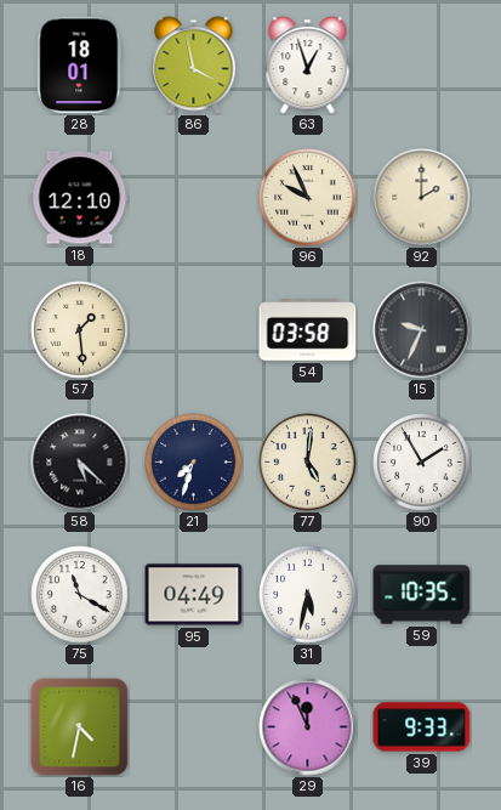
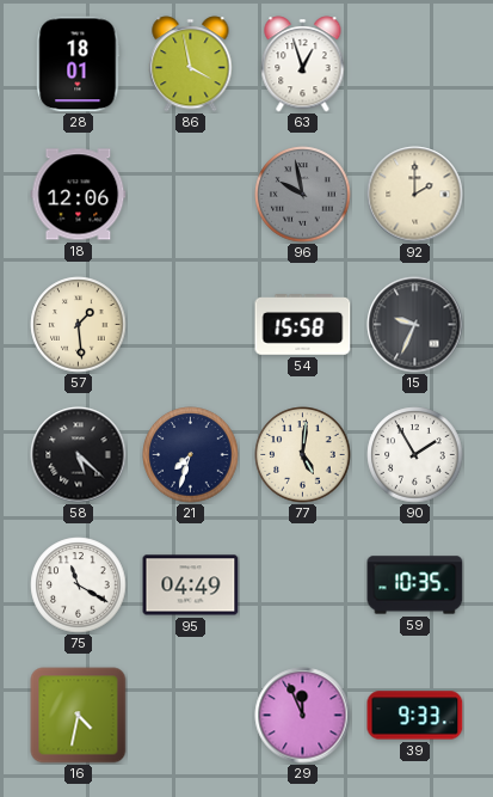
18: 12:10 -> 12:06
96: 9:56 -> 9:58
96 dial: cream -> grey
54: 03:58 -> 15:58
31: 5:32 -> none
